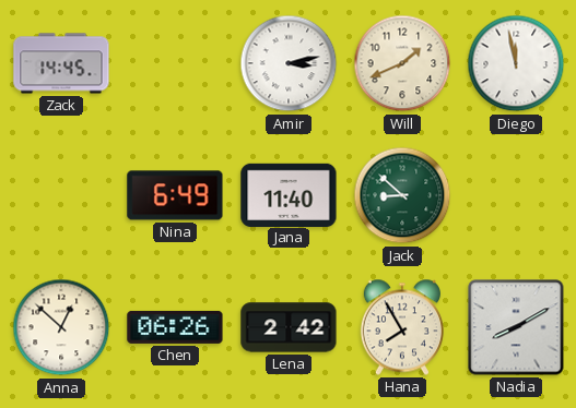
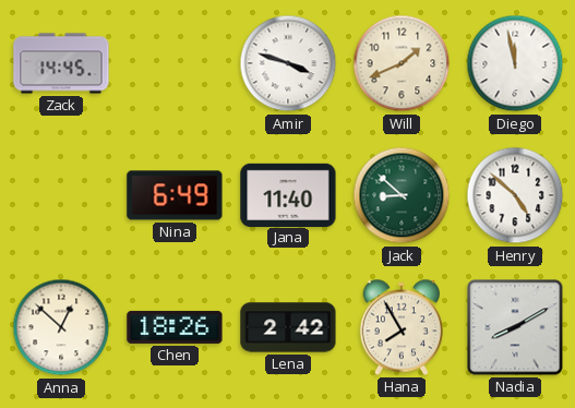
Amir: 3:13 -> 3:48
Henry: none -> 4:52
Chen: 06:26 -> 18:26
